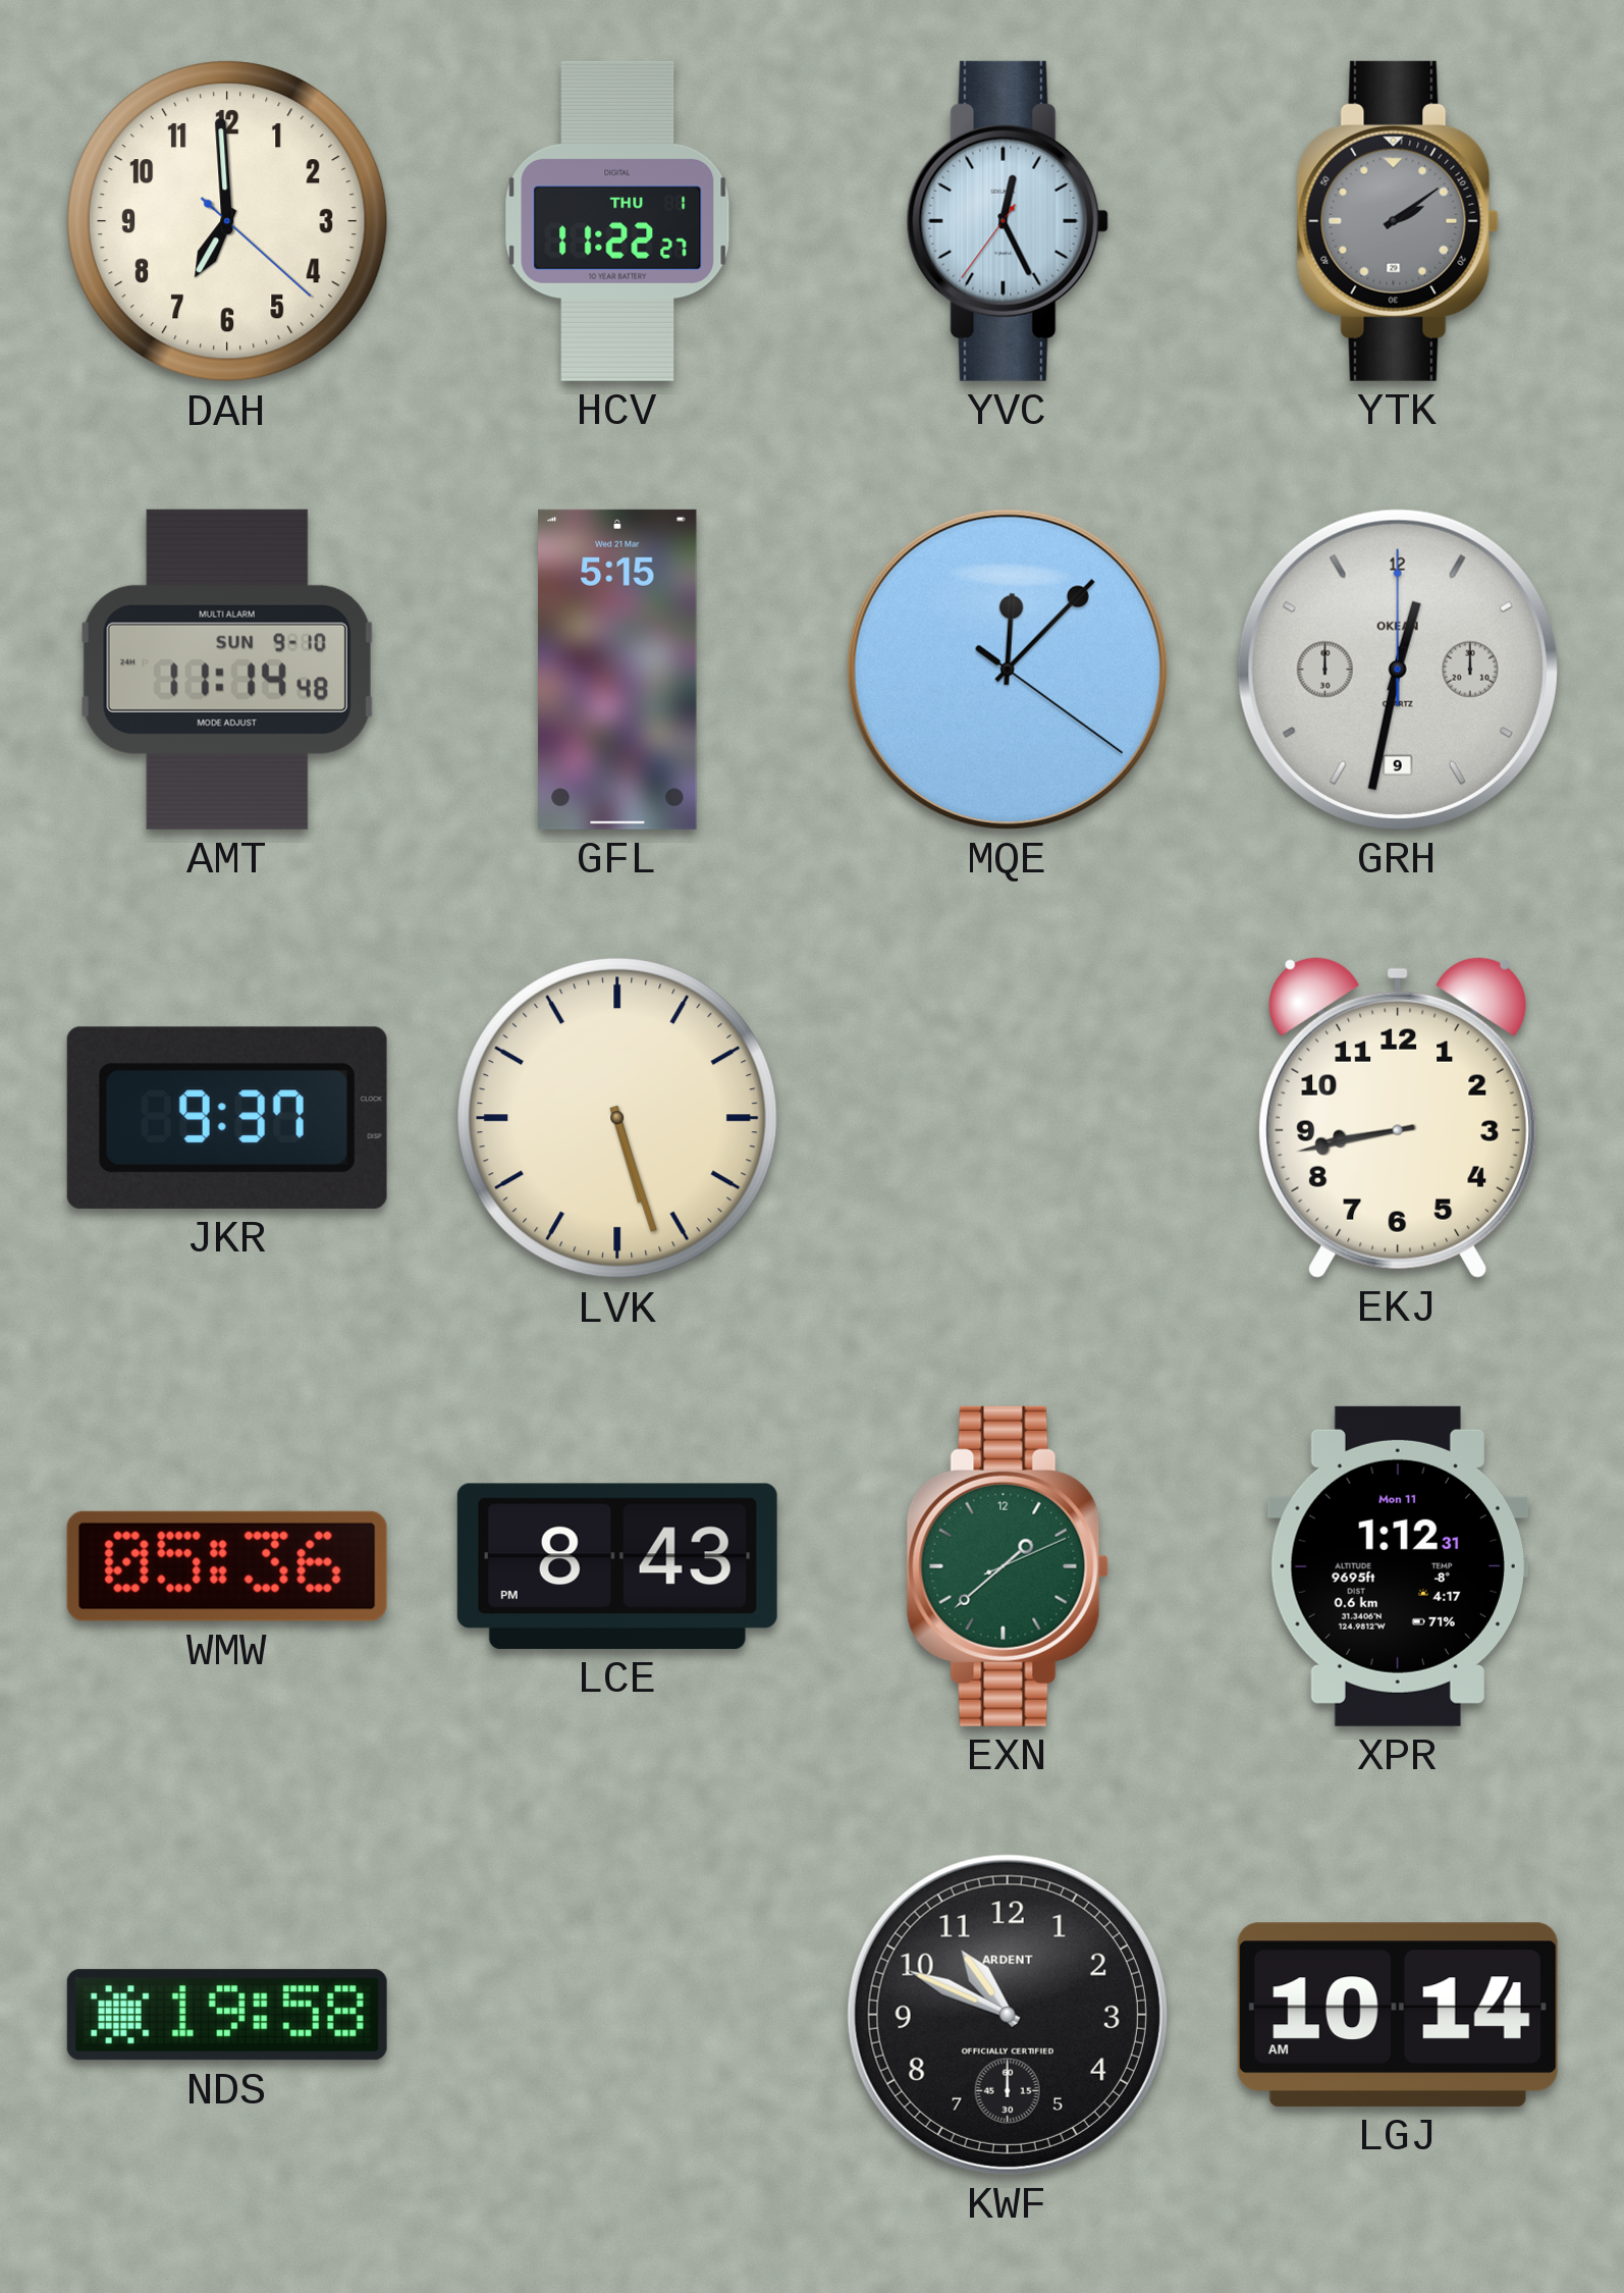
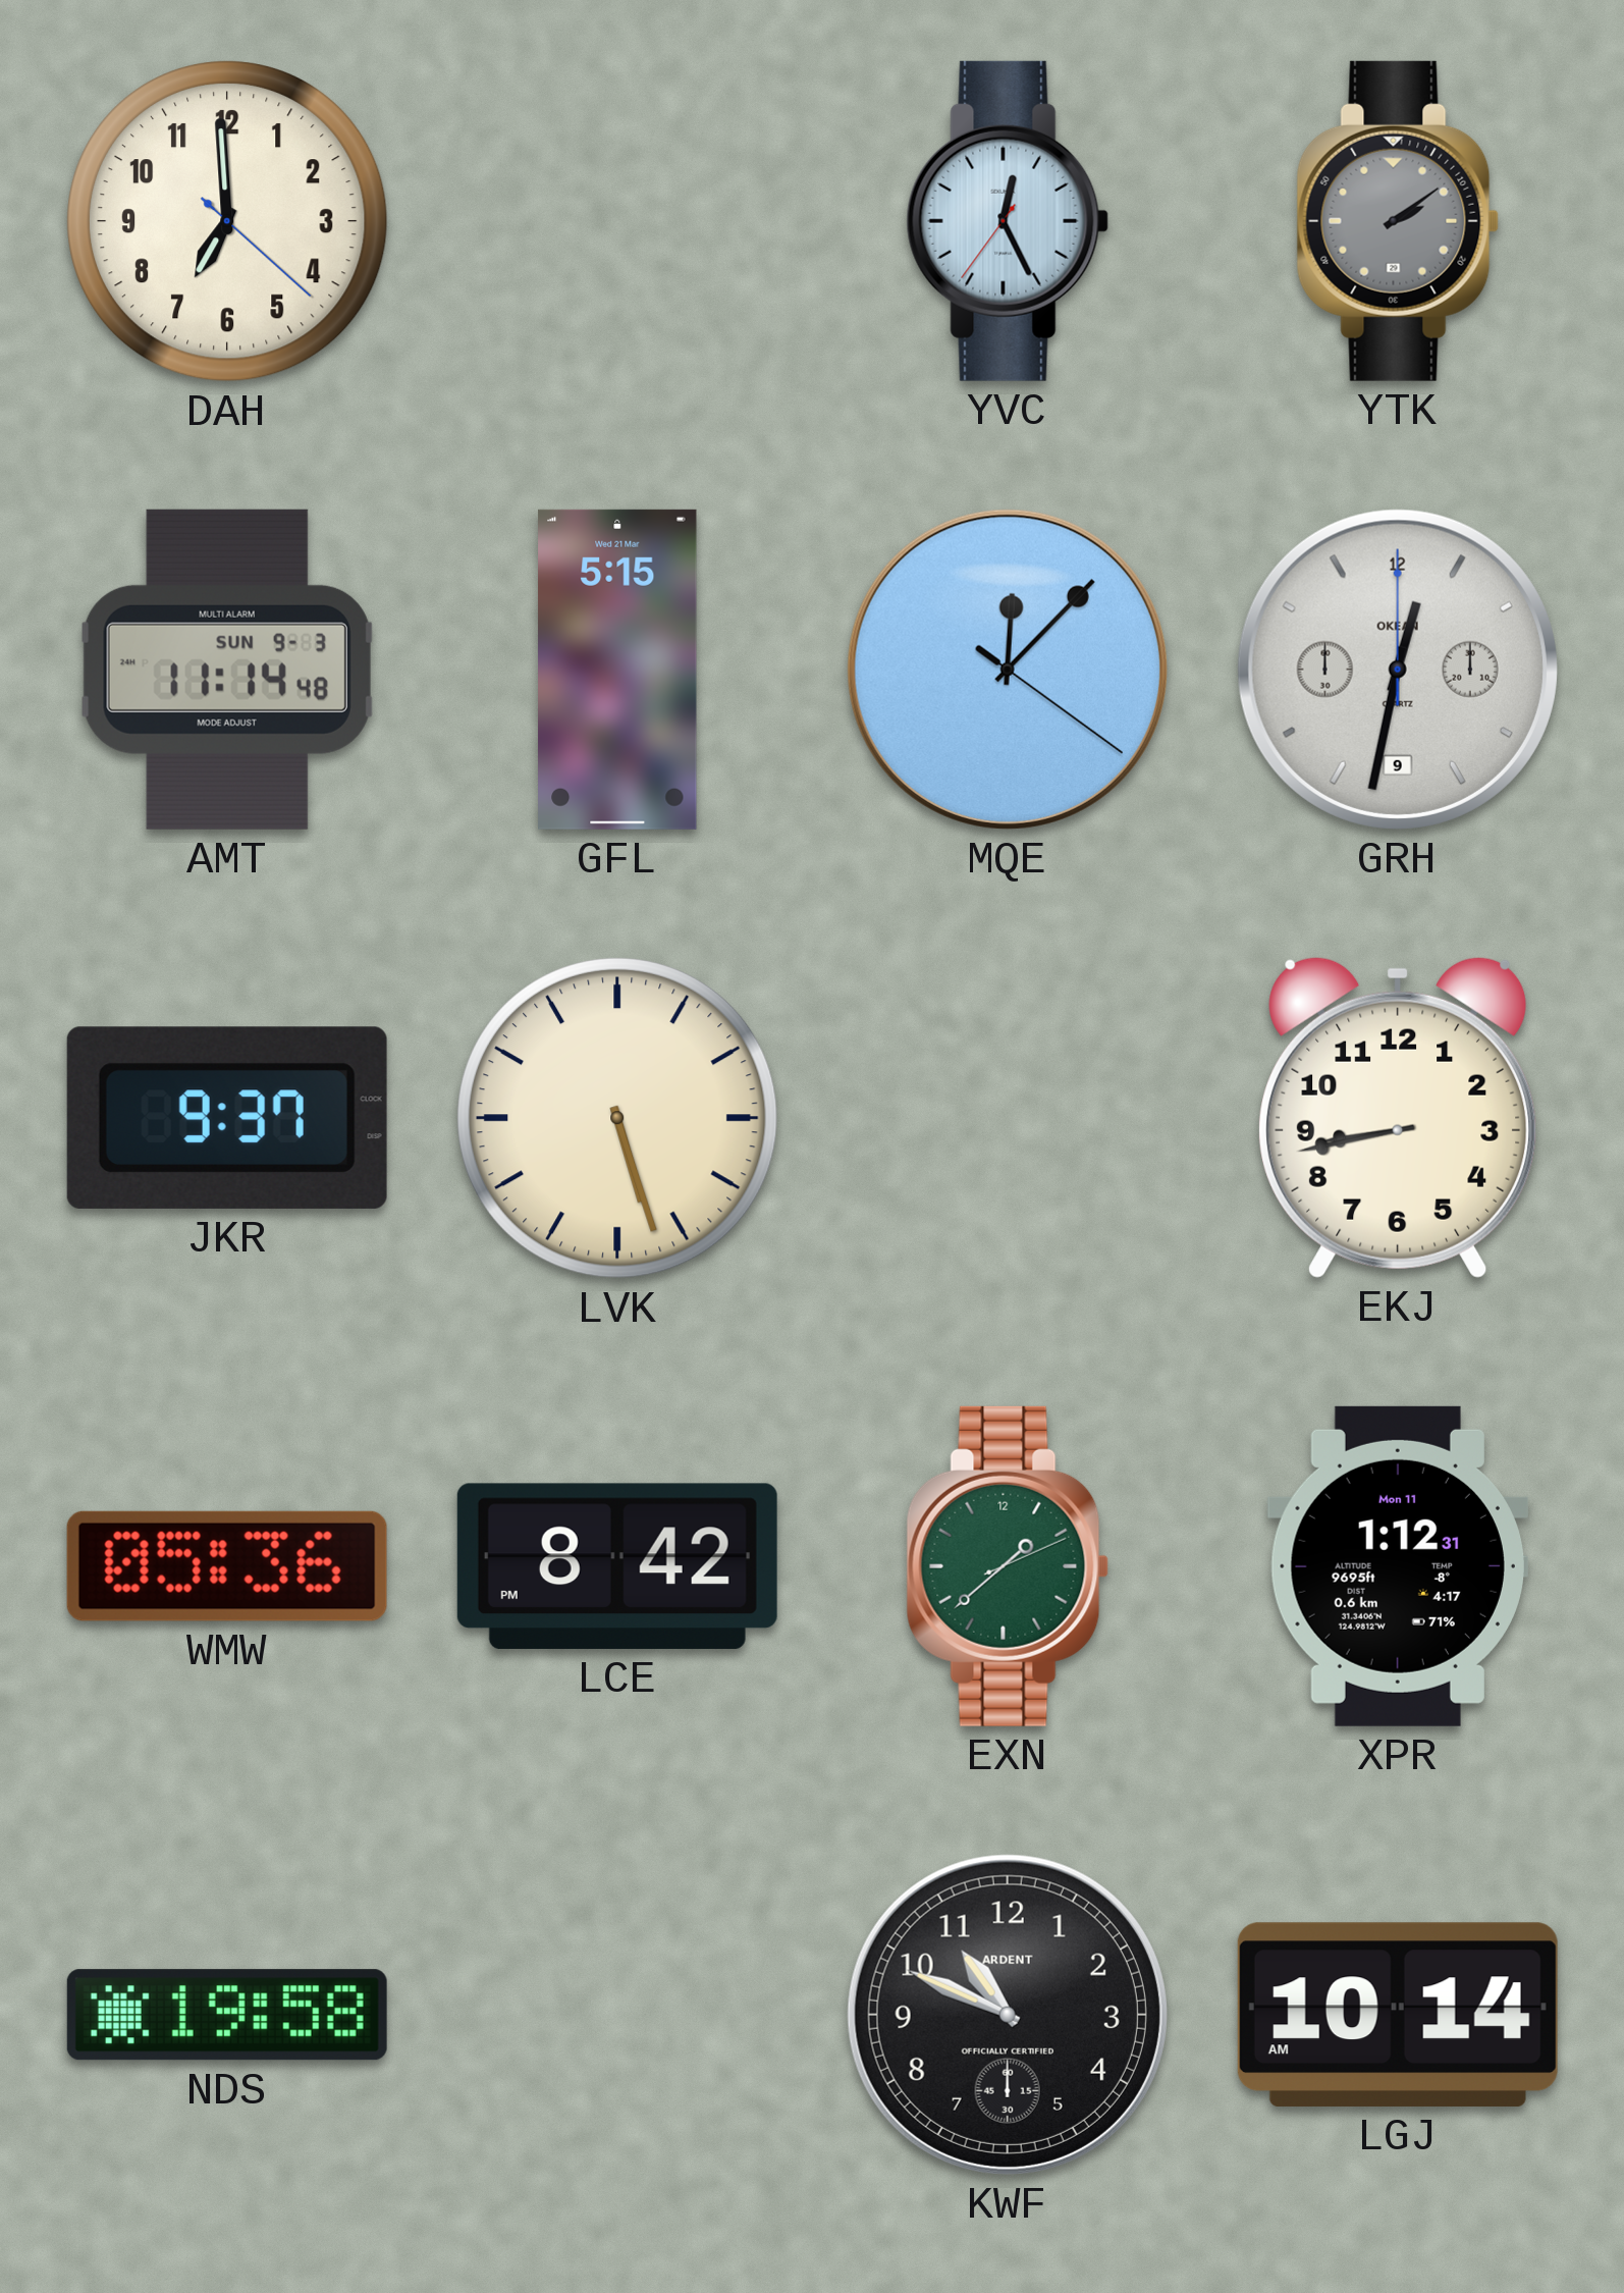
HCV: 11:22 -> none
AMT date: SUN 9-10 -> SUN 9-3
LCE: 8:43 -> 8:42
